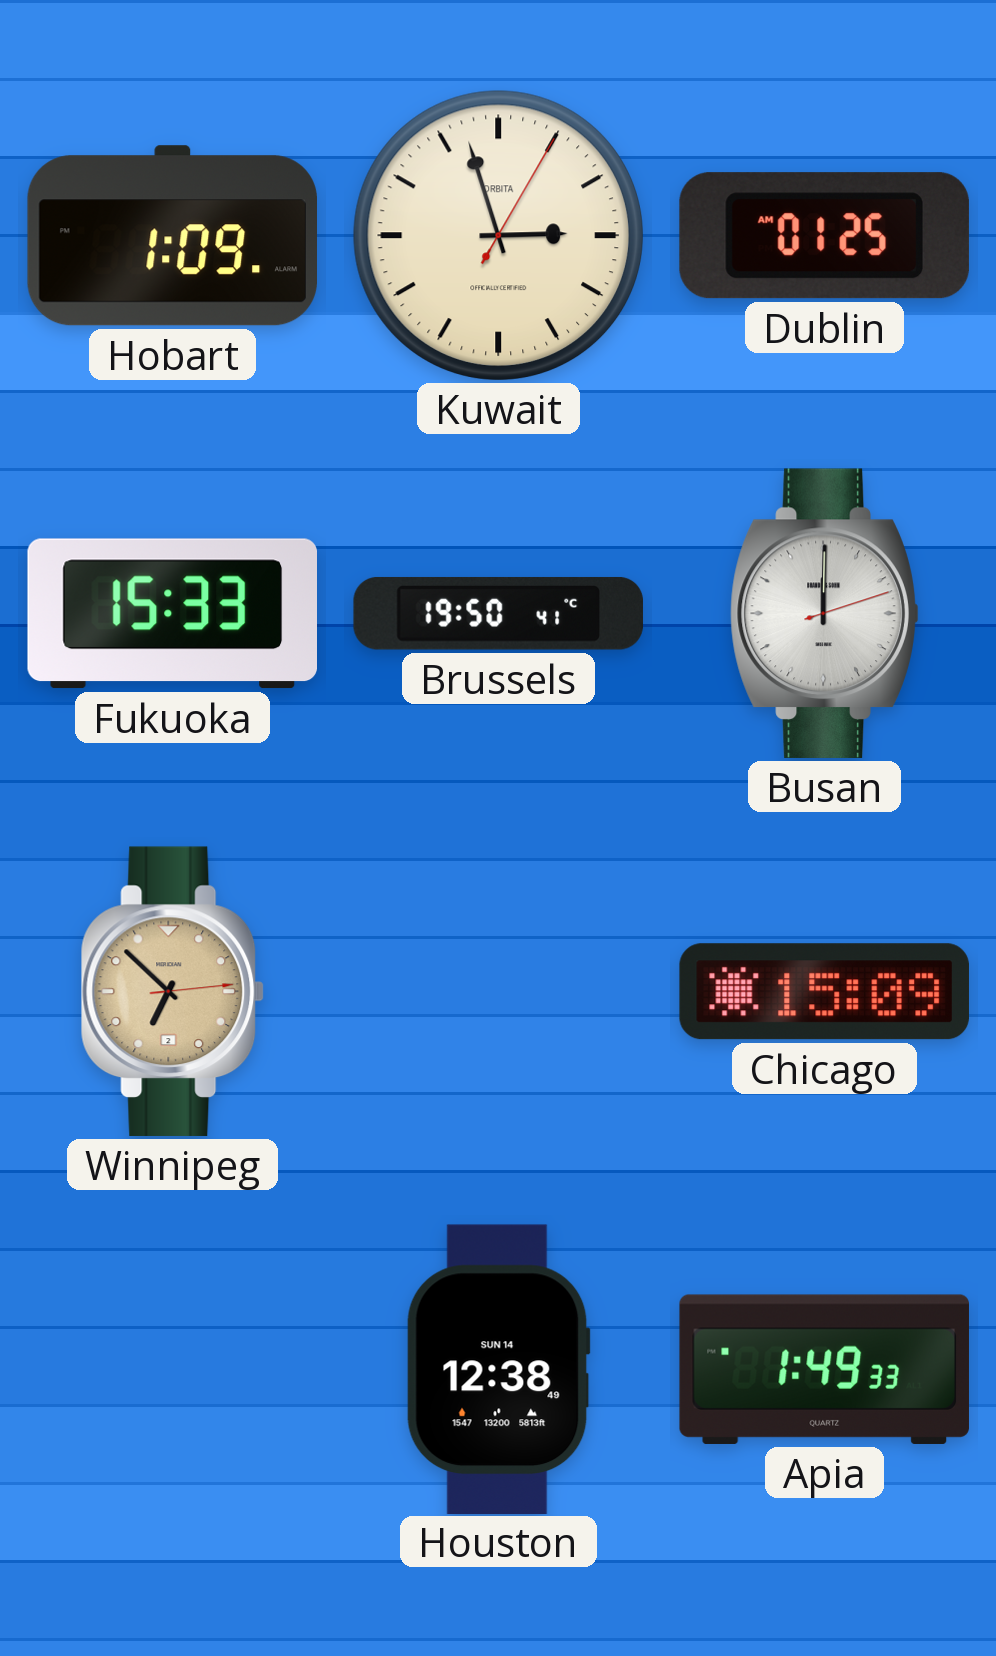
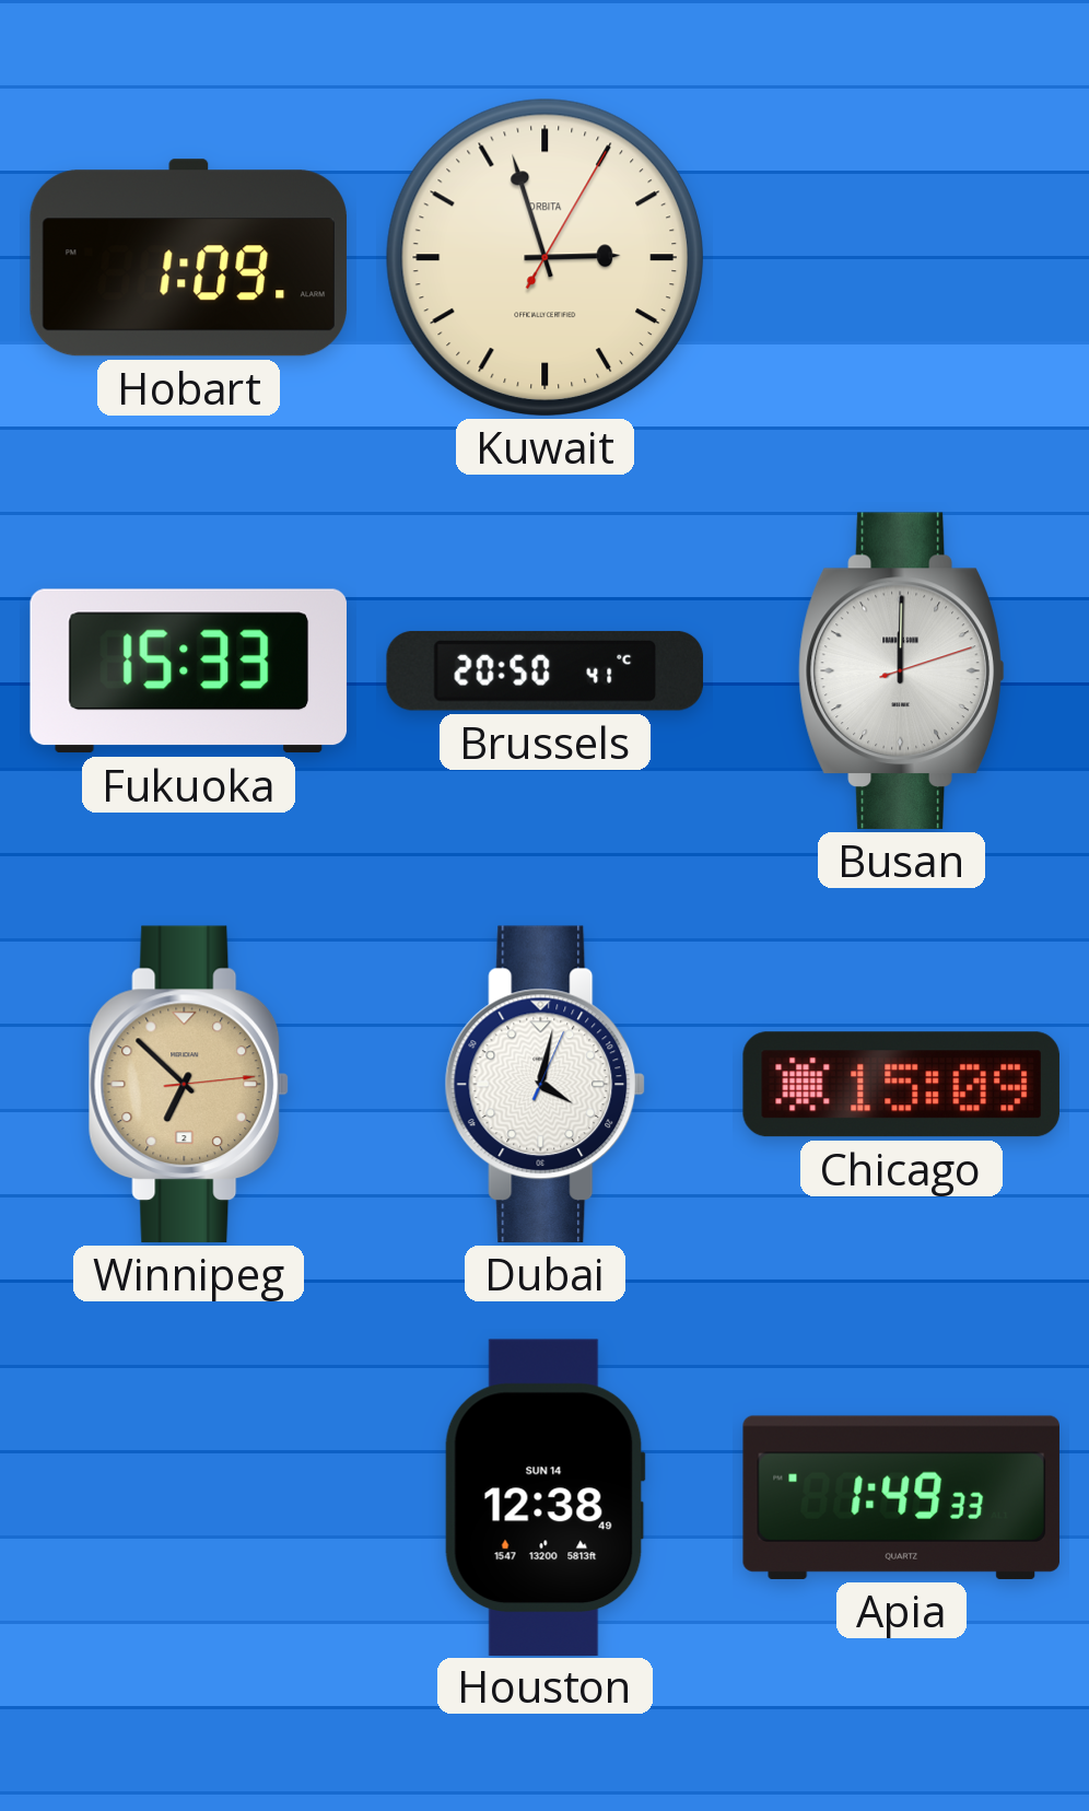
Dublin: 01:25 -> none
Brussels: 19:50 -> 20:50
Dubai: none -> 4:02
